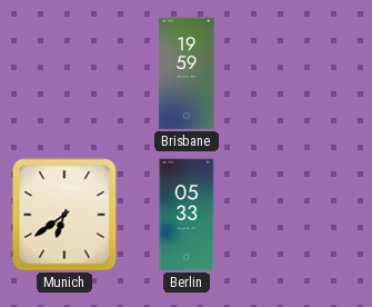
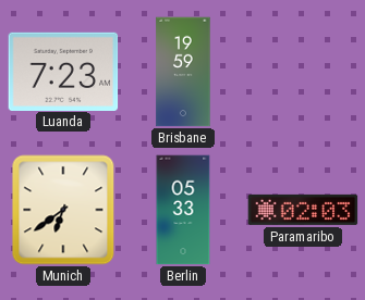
Luanda: none -> 7:23
Paramaribo: none -> 02:03
